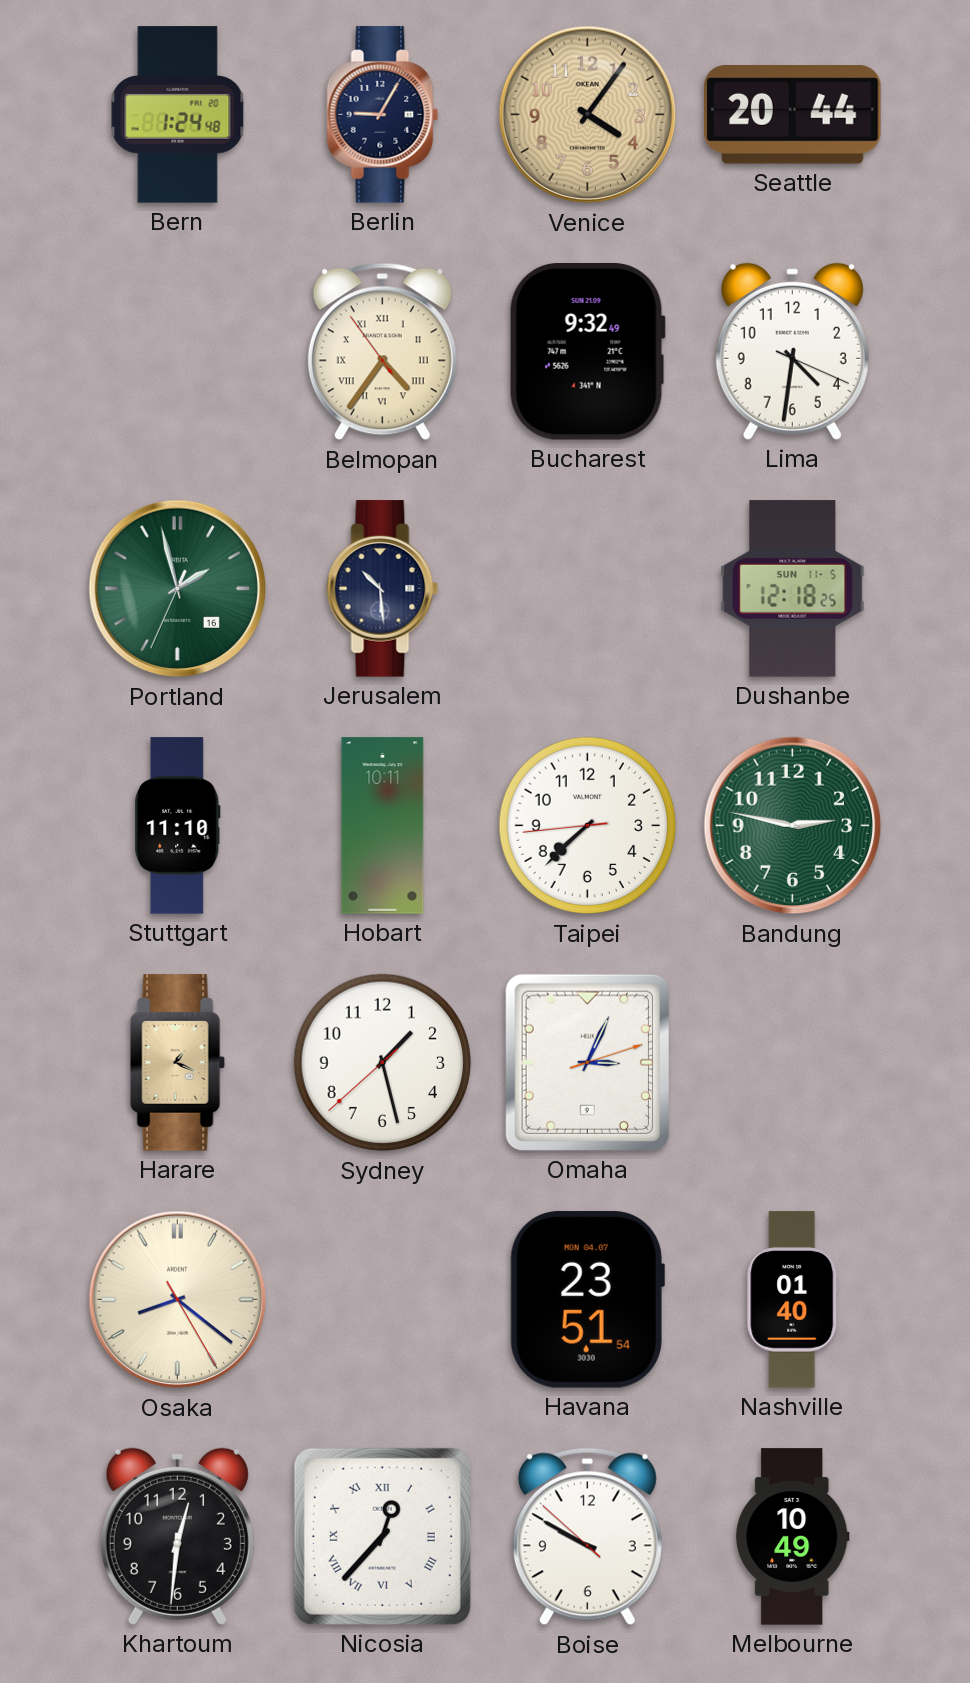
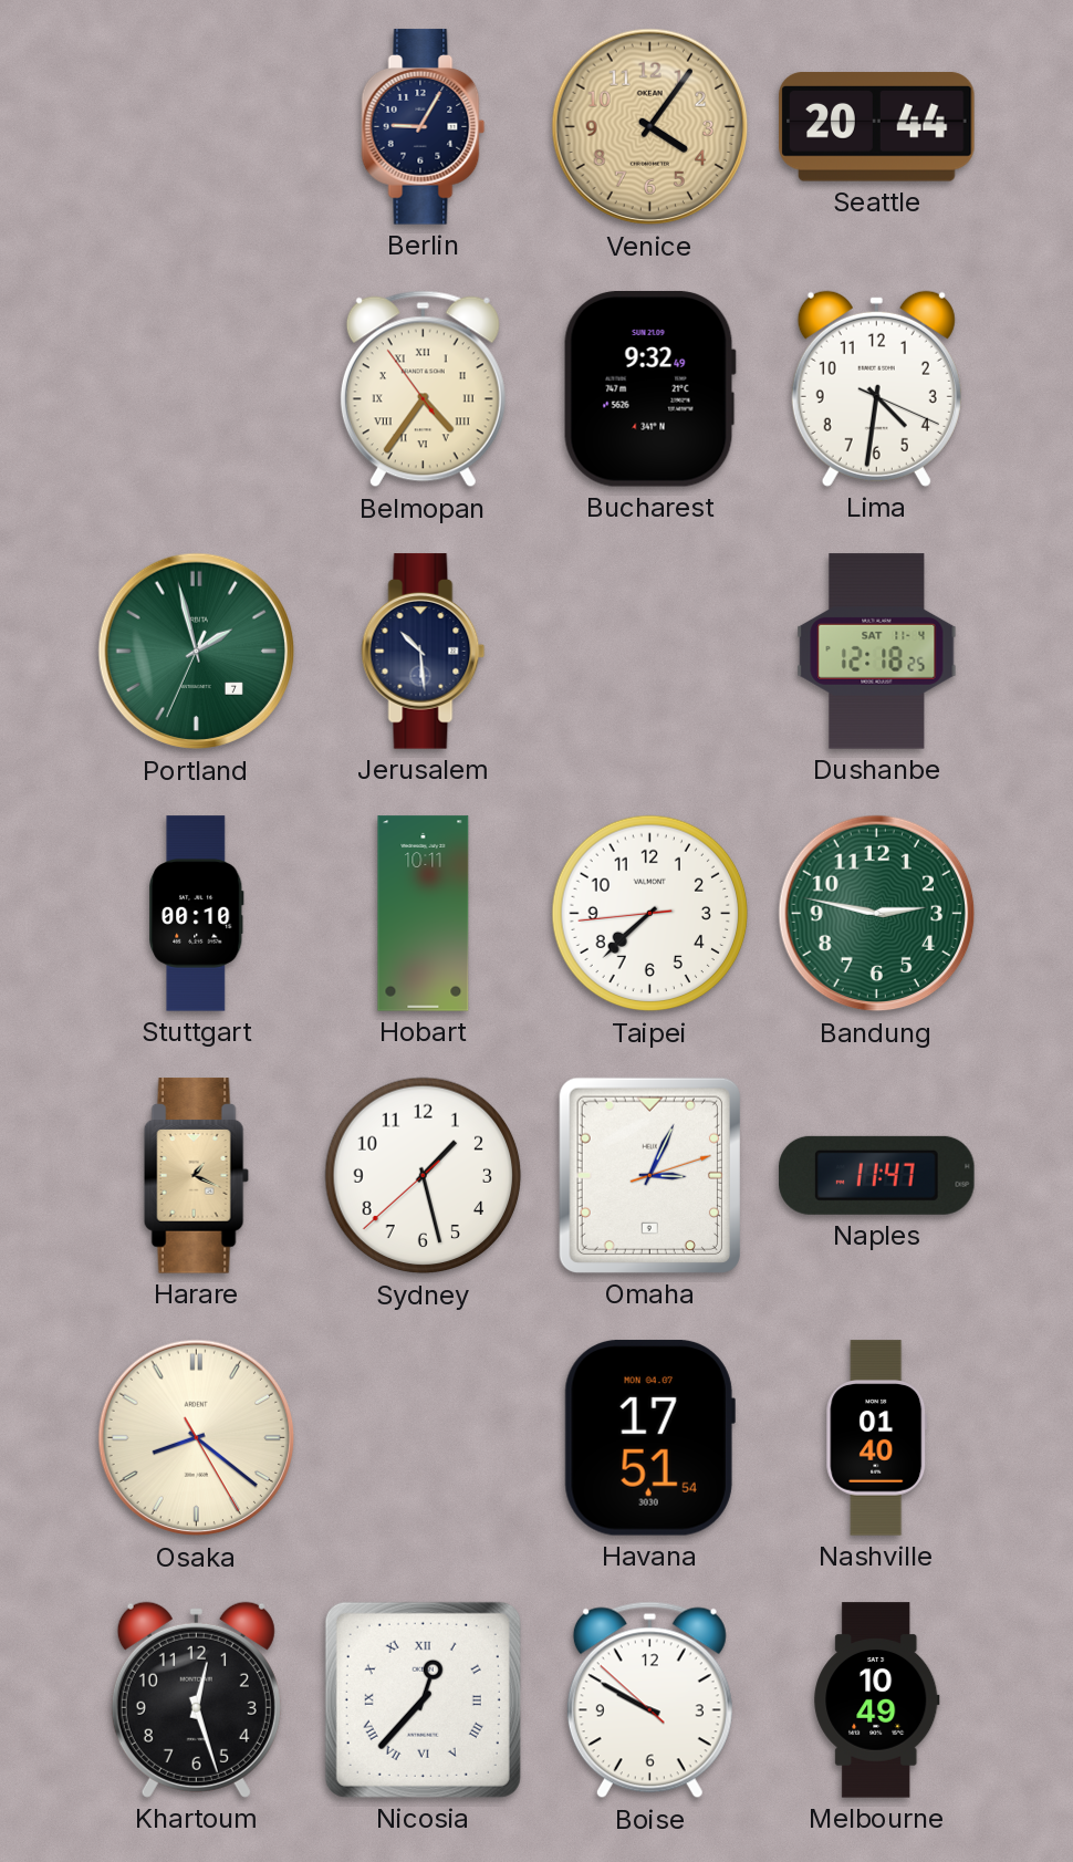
Bern: 1:24 -> none
Portland date: 16 -> 7
Dushanbe date: SUN 11-5 -> SAT 11-4
Stuttgart: 11:10 -> 00:10
Naples: none -> 11:47
Havana: 23:51 -> 17:51
Khartoum: 12:31 -> 12:27
